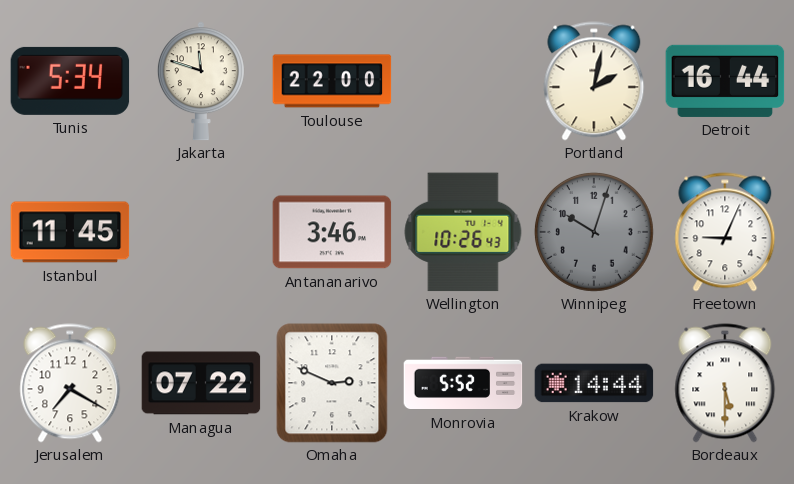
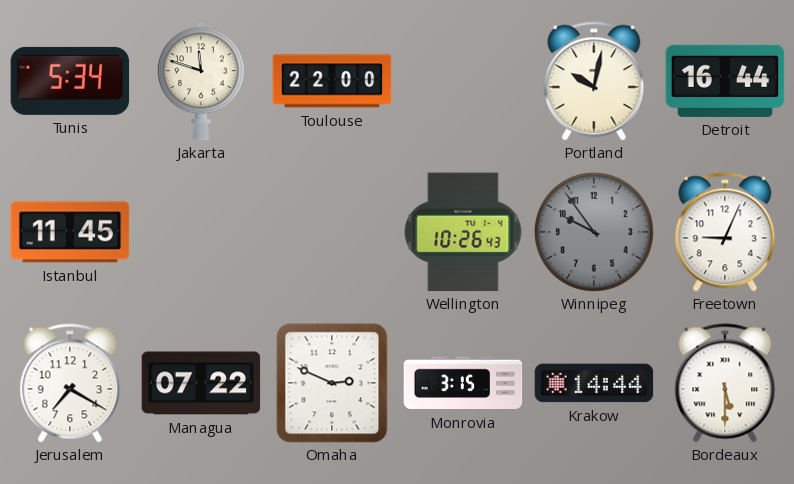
Portland: 2:02 -> 10:02
Antananarivo: 3:46 -> none
Winnipeg: 10:03 -> 9:54
Monrovia: 5:52 -> 3:15
